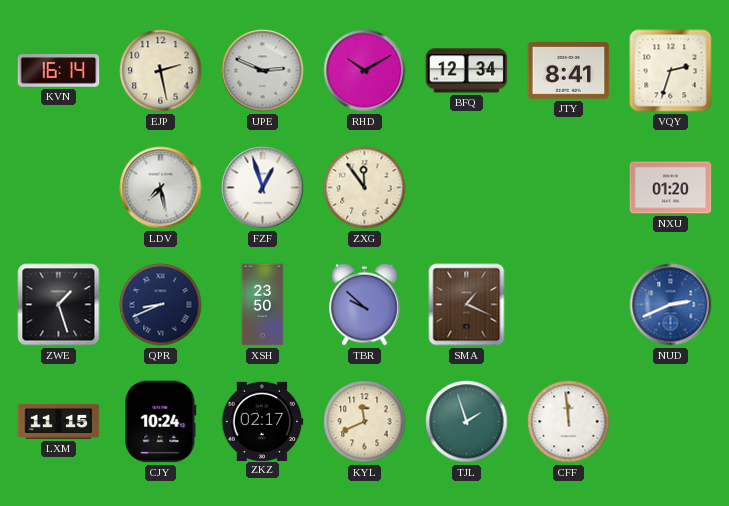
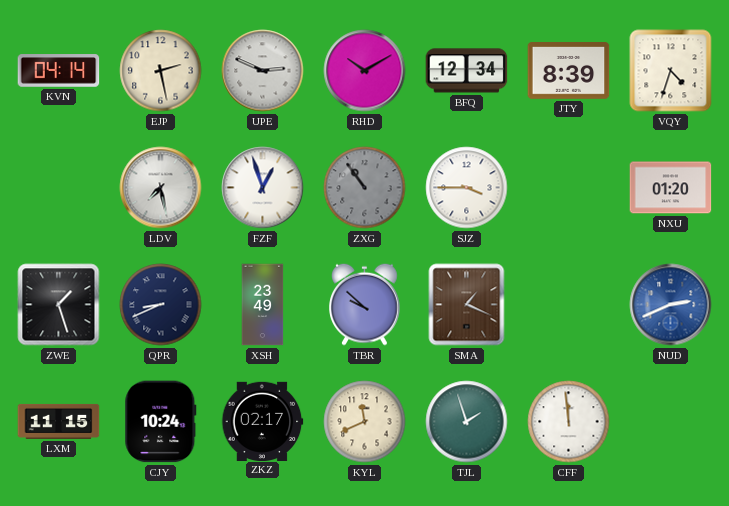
KVN: 16:14 -> 04:14
JTY: 8:41 -> 8:39
VQY: 2:33 -> 4:33
ZXG: 11:54 -> 10:54
ZXG dial: cream -> grey
SJZ: none -> 3:45
XSH: 23:50 -> 23:49
